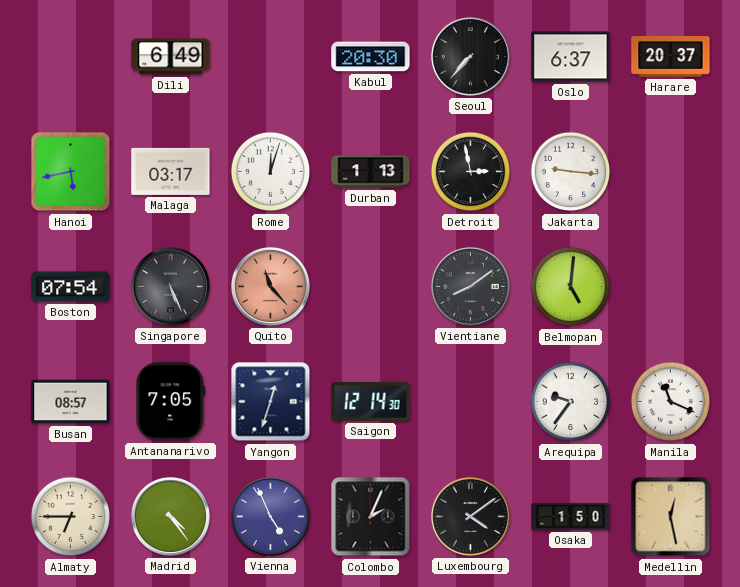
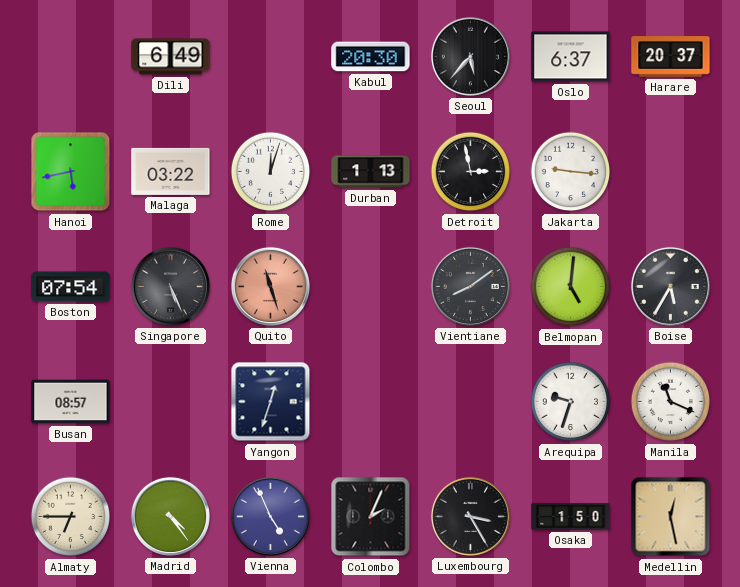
Seoul: 7:37 -> 5:37
Malaga: 03:17 -> 03:22
Quito: 11:23 -> 11:27
Boise: none -> 5:35
Antananarivo: 7:05 -> none
Saigon: 12:14 -> none
Arequipa: 9:36 -> 9:33
Luxembourg: 4:09 -> 3:25
